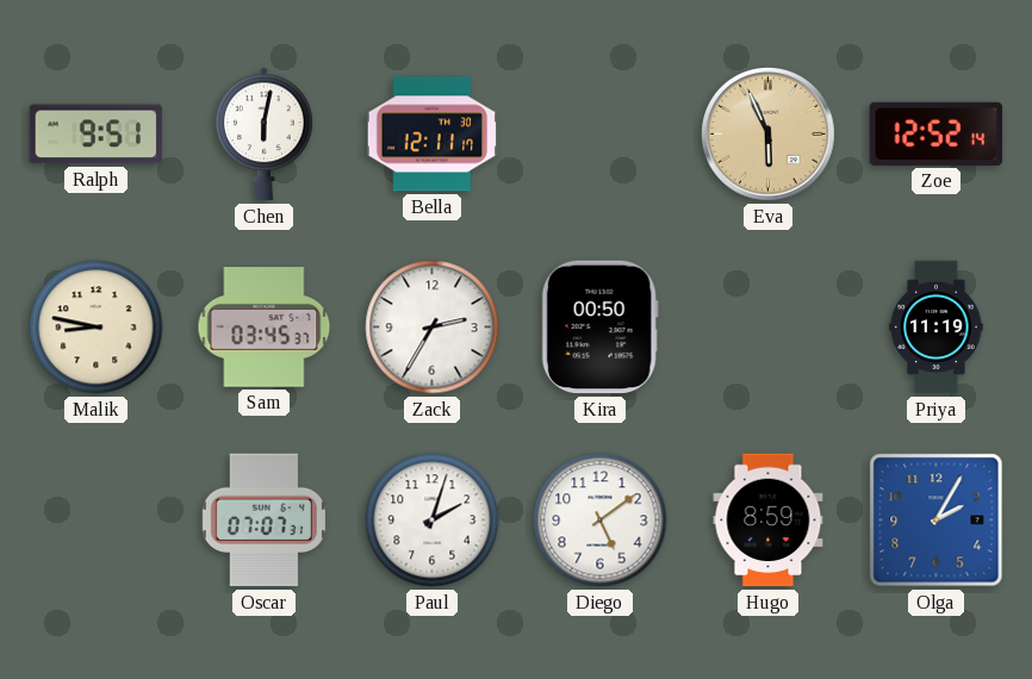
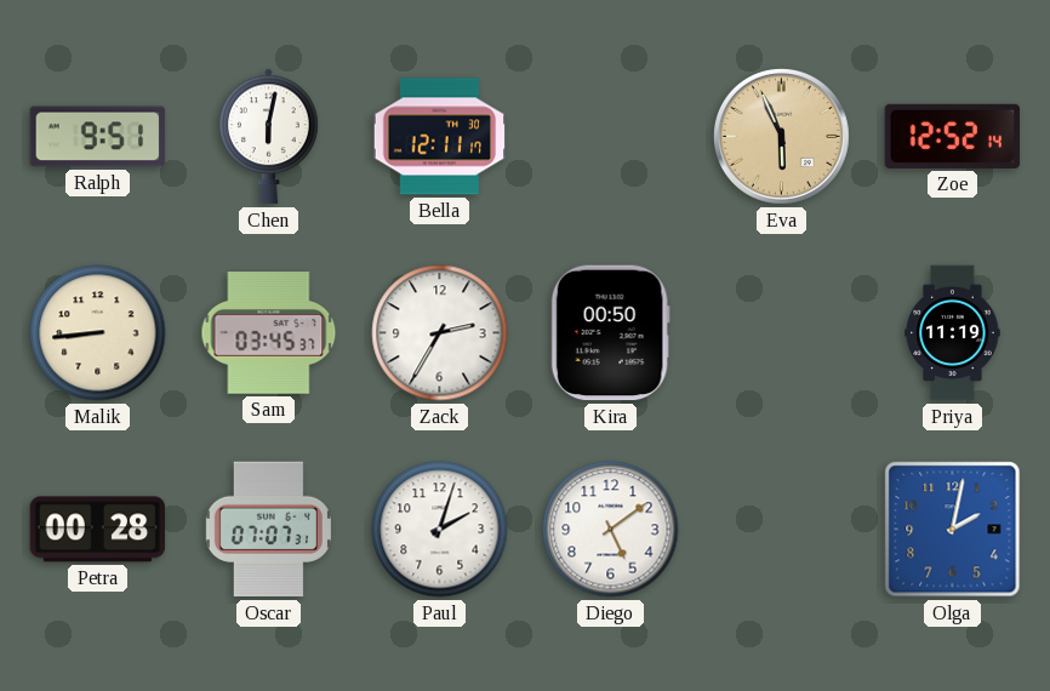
Malik: 8:47 -> 8:44
Petra: none -> 00:28
Hugo: 8:59 -> none
Olga: 2:05 -> 2:02
